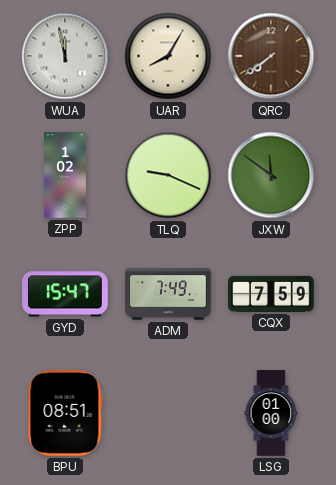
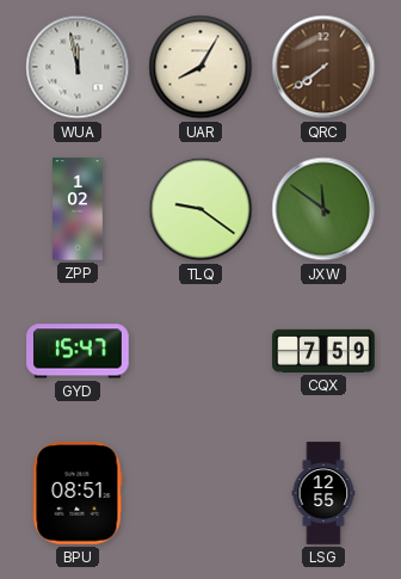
TLQ: 9:19 -> 9:21
ADM: 7:49 -> none
LSG: 01:00 -> 12:55
